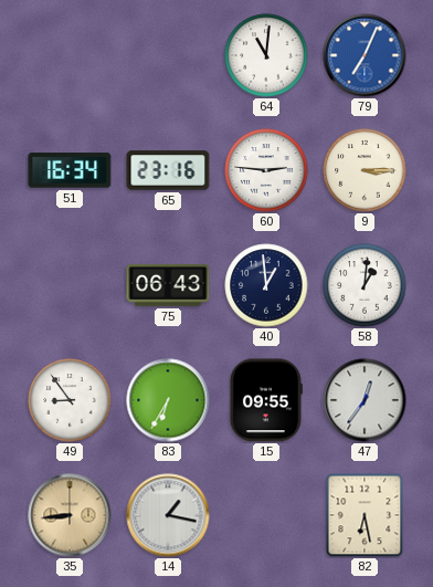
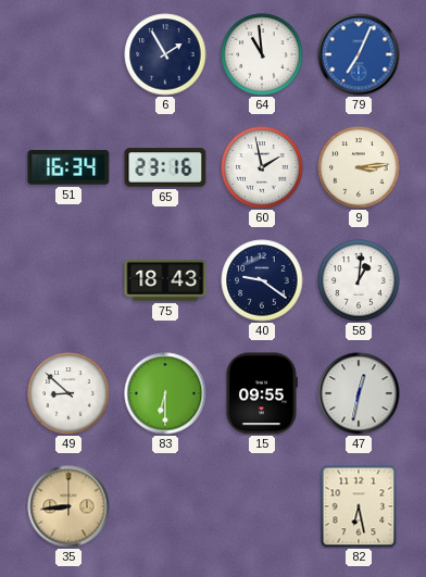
6: none -> 1:55
64: 11:01 -> 10:59
60: 2:46 -> 1:58
9: 3:15 -> 3:14
75: 06:43 -> 18:43
40: 12:59 -> 9:21
49: 8:54 -> 8:52
83: 6:35 -> 6:30
47: 12:36 -> 12:32
14: 1:17 -> none
